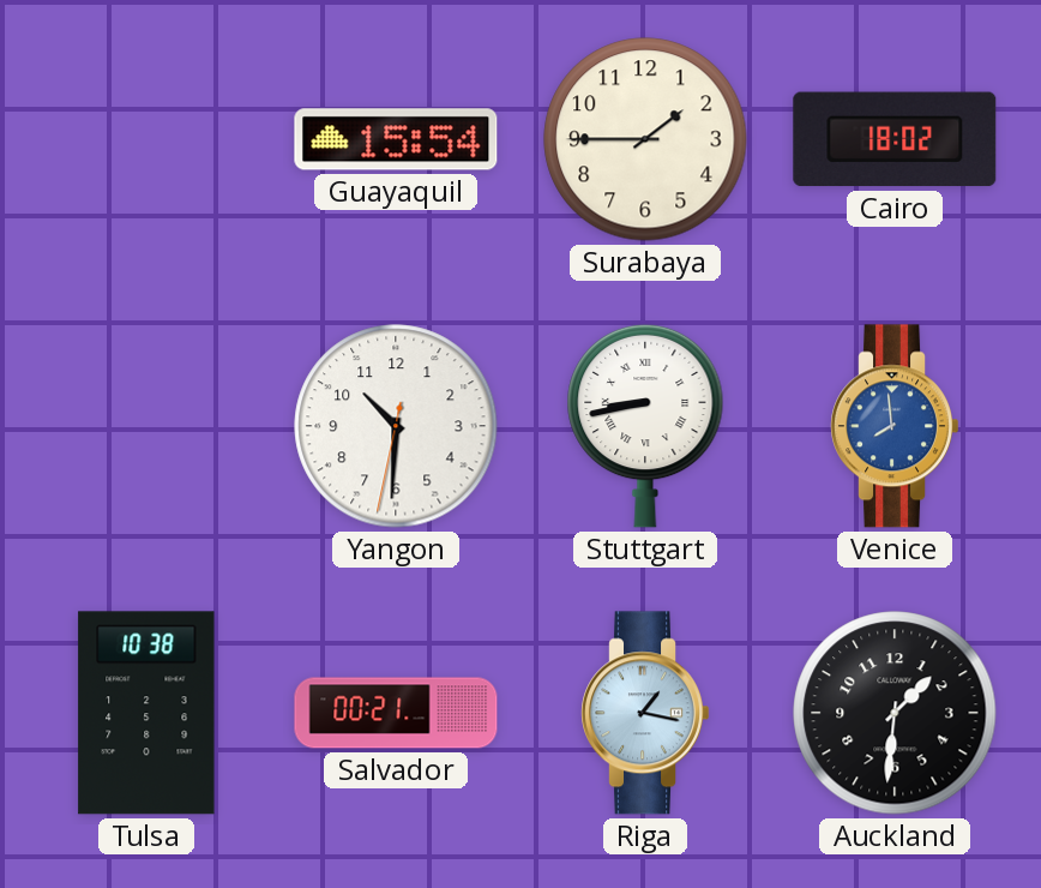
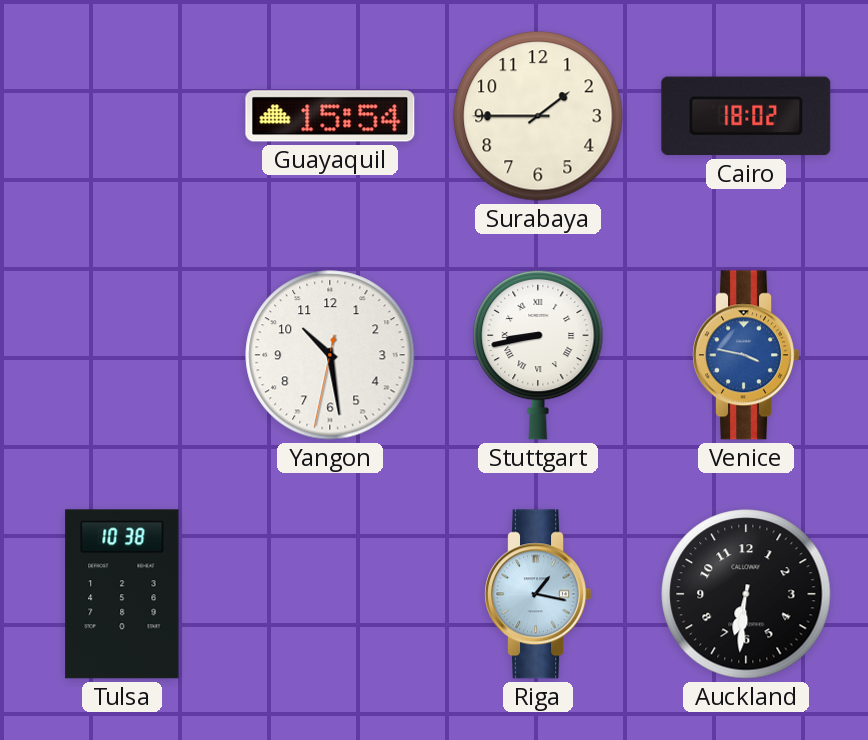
Yangon: 10:30 -> 10:28
Venice: 7:59 -> 3:47
Salvador: 00:21 -> none
Auckland: 1:31 -> 6:31
